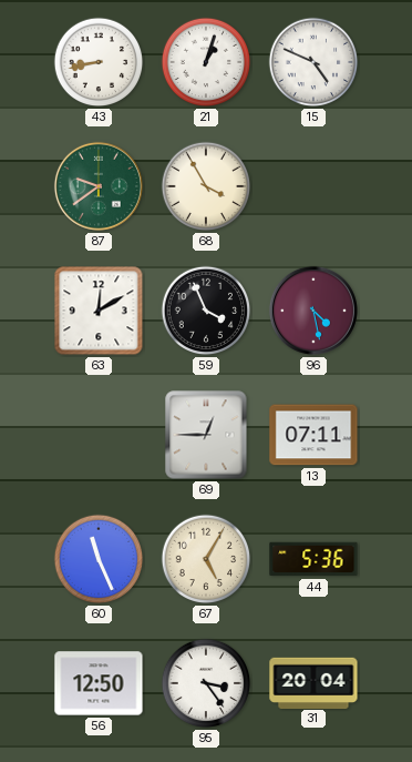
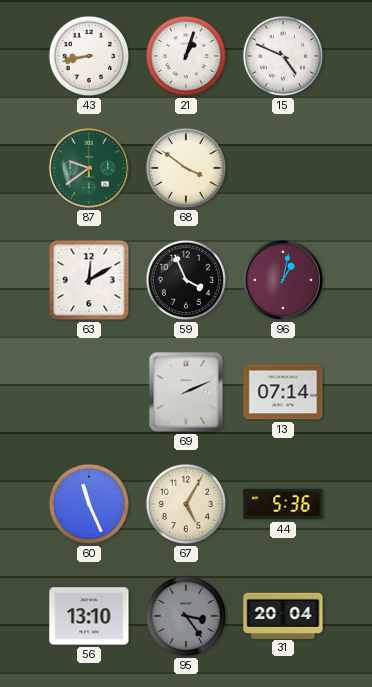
68: 3:55 -> 3:51
96: 4:28 -> 1:02
69: 12:45 -> 2:11
13: 07:11 -> 07:14
56: 12:50 -> 13:10
95 dial: white -> grey
